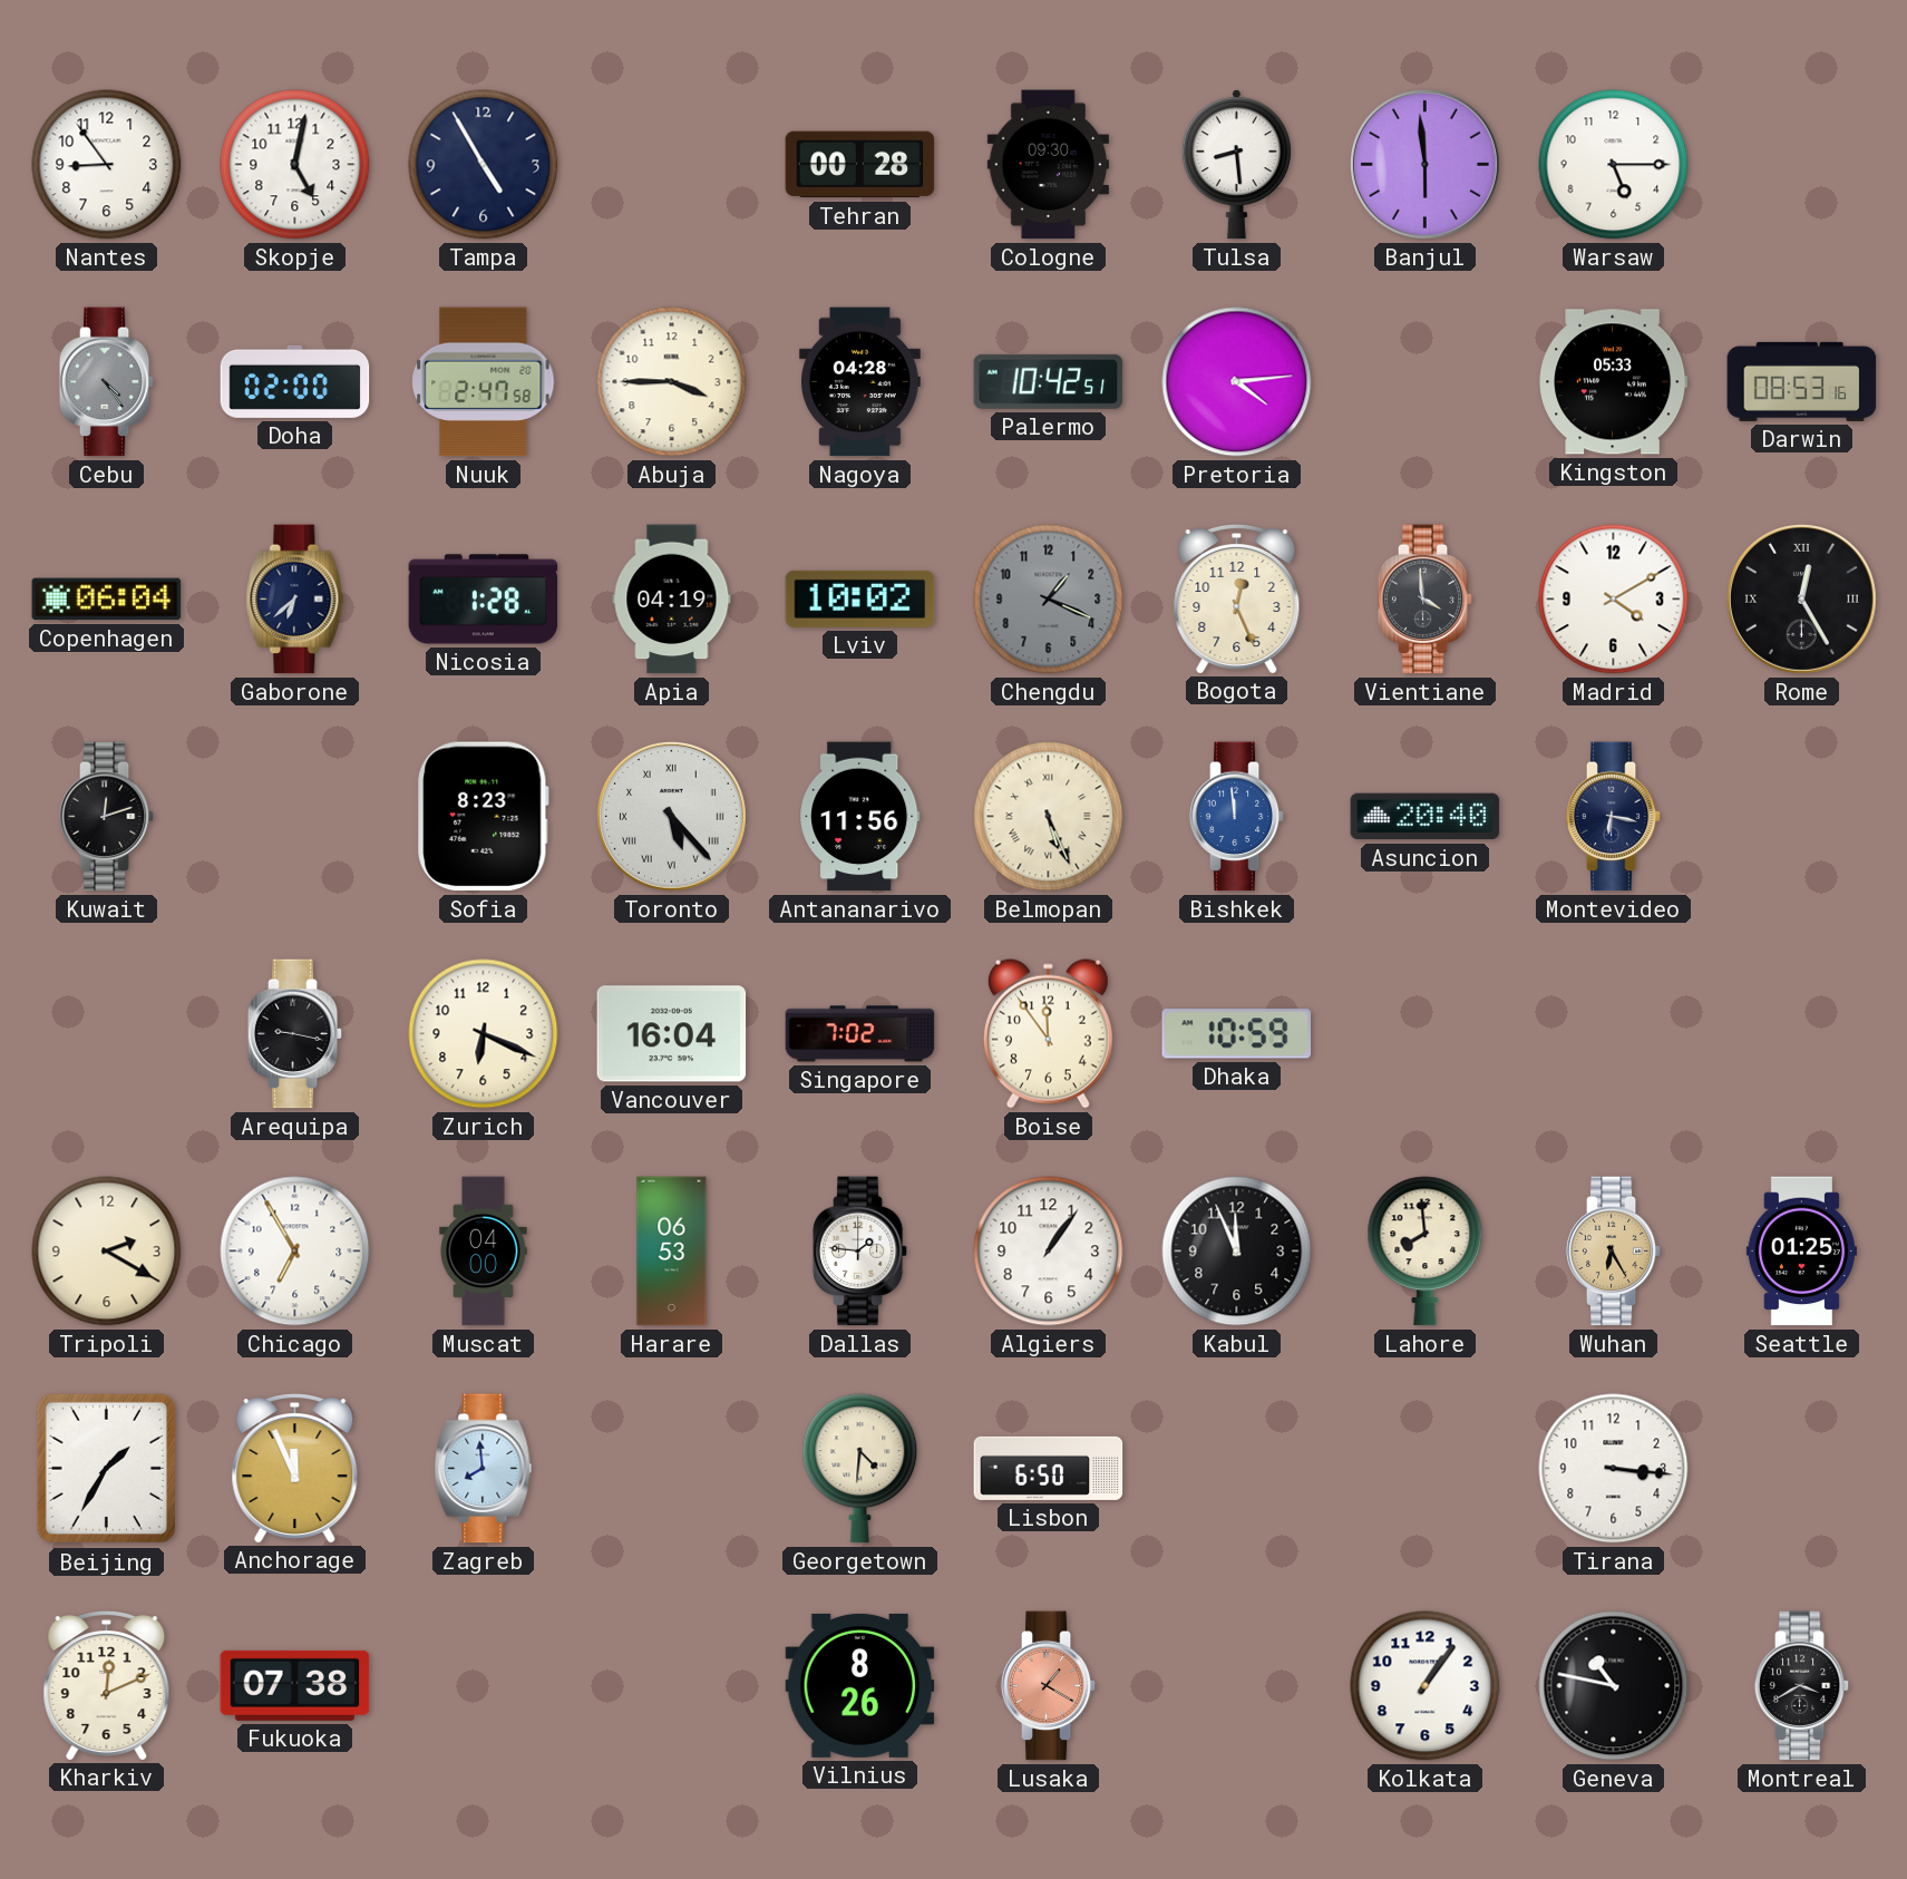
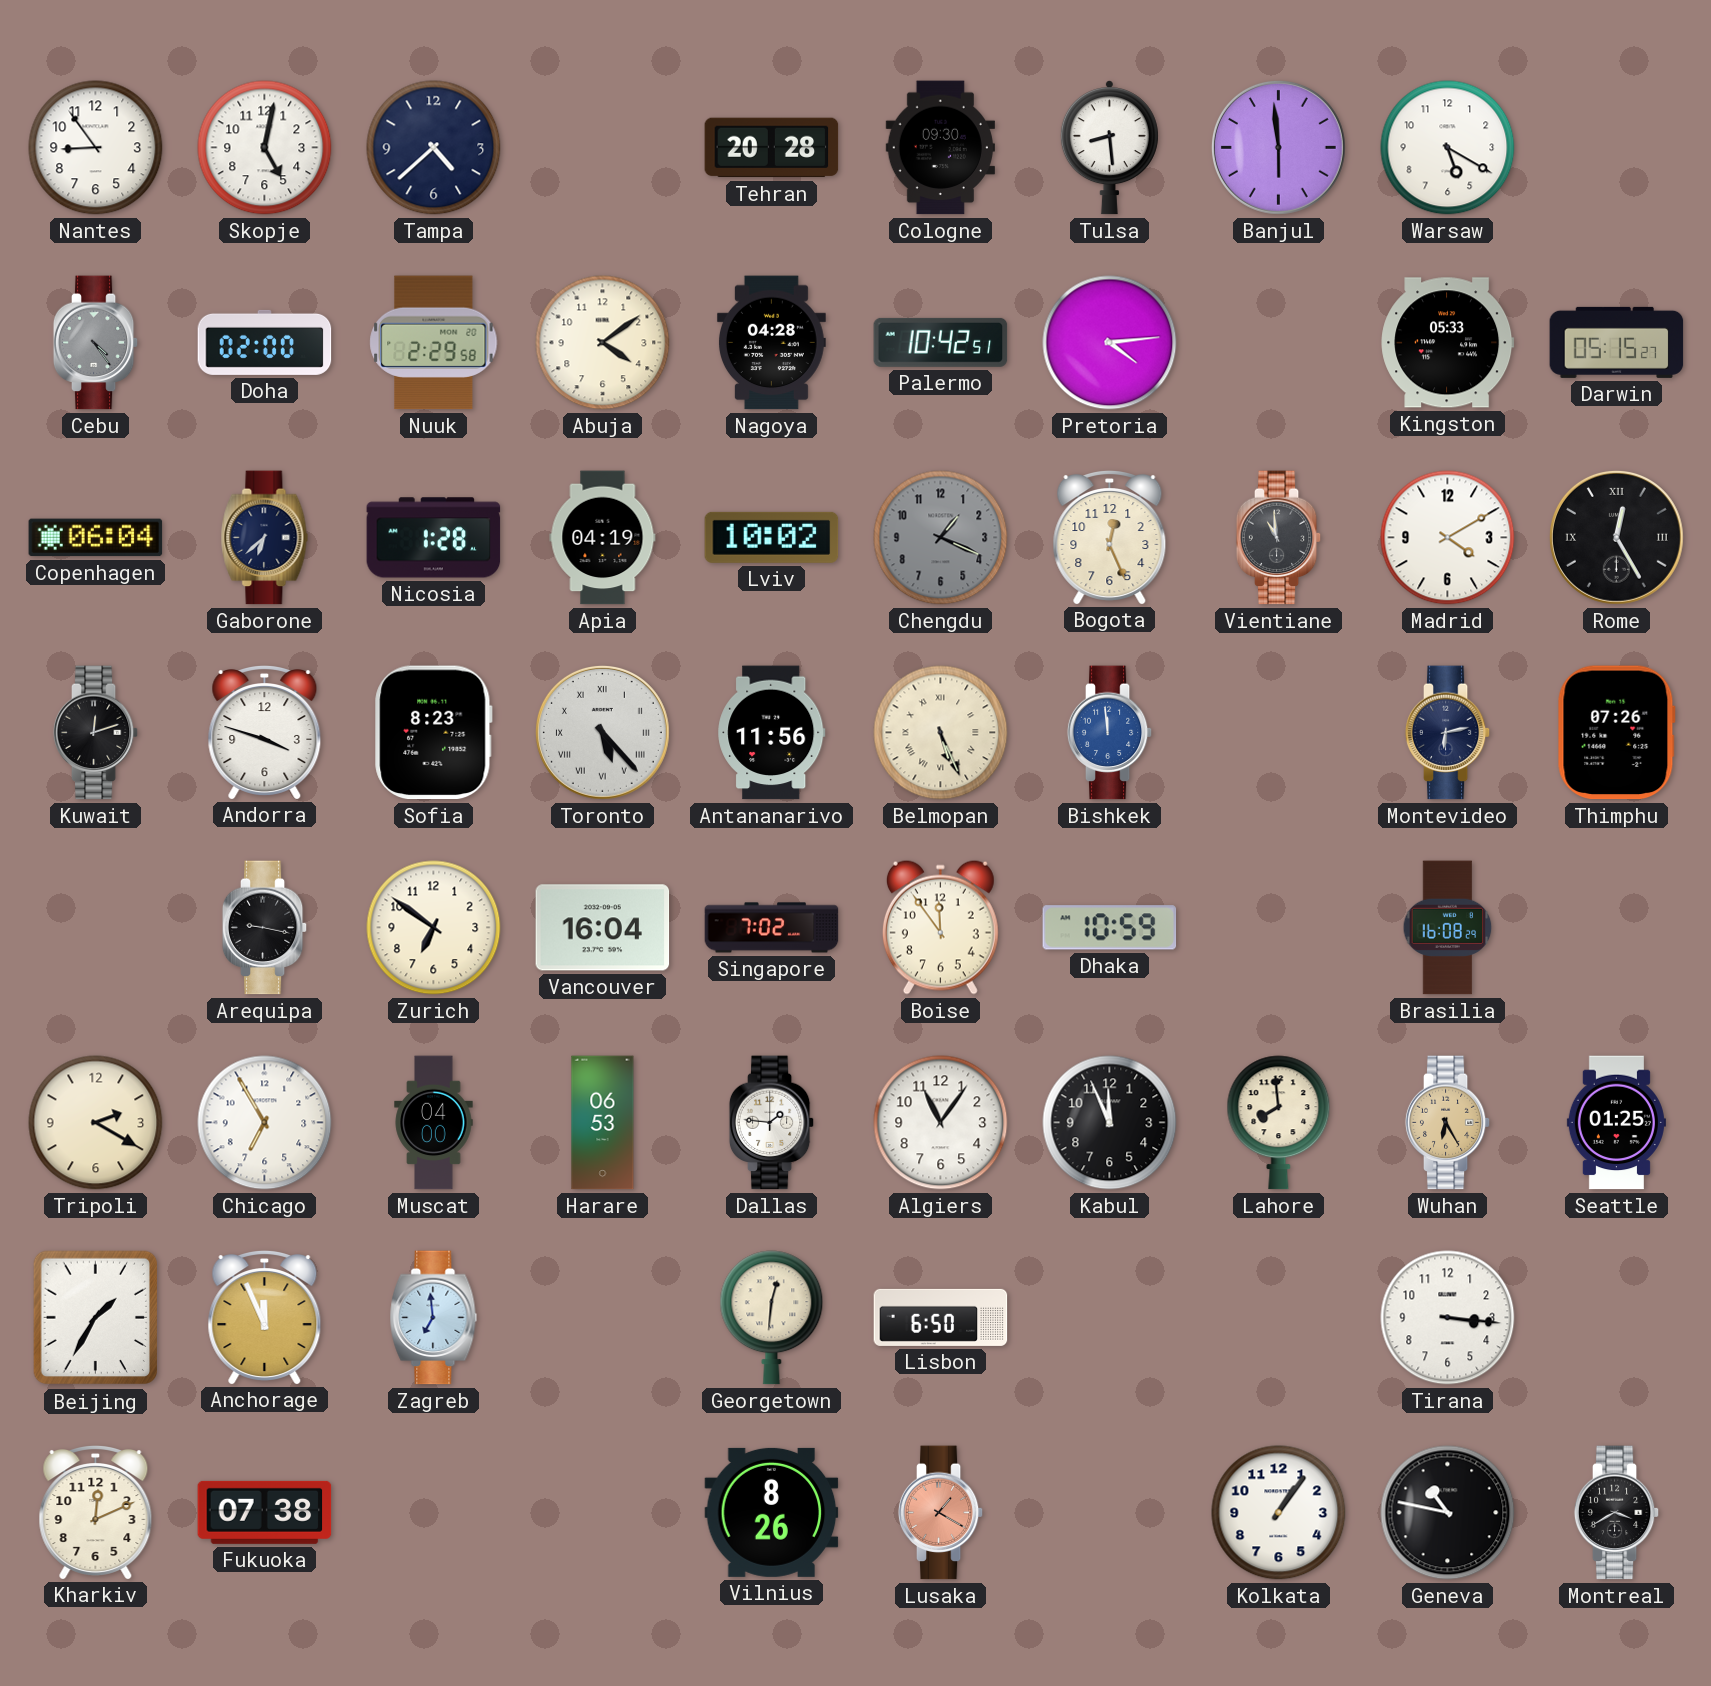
Tampa: 4:55 -> 4:38
Tehran: 00:28 -> 20:28
Warsaw: 5:15 -> 5:20
Nuuk: 2:47 -> 2:29
Abuja: 3:45 -> 4:09
Darwin: 08:53 -> 05:15
Vientiane: 3:59 -> 10:59
Andorra: none -> 3:48
Asuncion: 20:40 -> none
Montevideo: 6:17 -> 6:13
Thimphu: none -> 07:26
Zurich: 6:19 -> 6:51
Brasilia: none -> 16:08
Algiers: 1:06 -> 11:06
Zagreb: 7:59 -> 6:59
Georgetown: 4:31 -> 12:31
